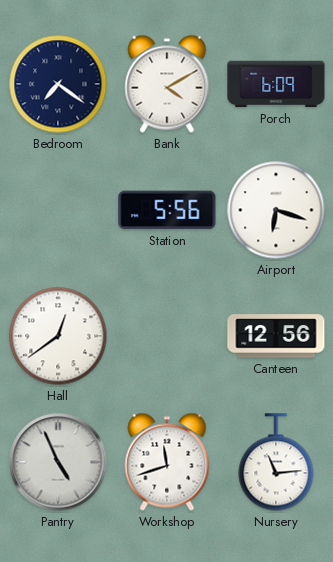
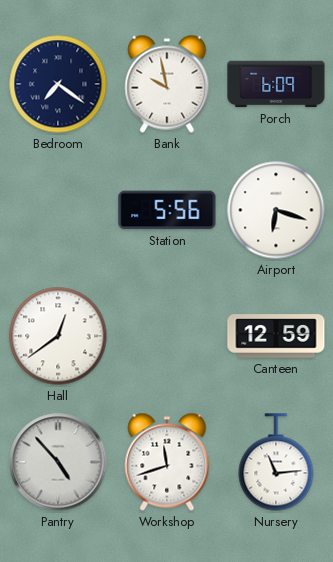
Bank: 4:10 -> 9:58
Canteen: 12:56 -> 12:59
Pantry: 4:56 -> 4:53
